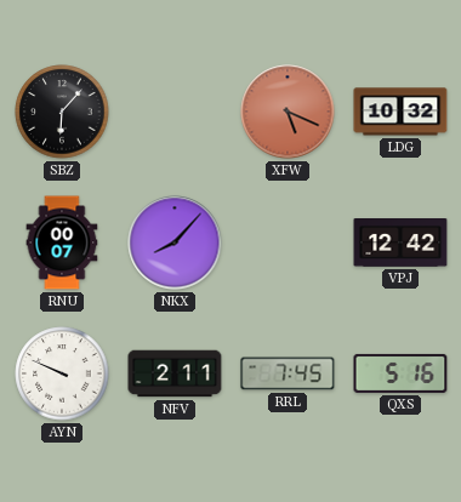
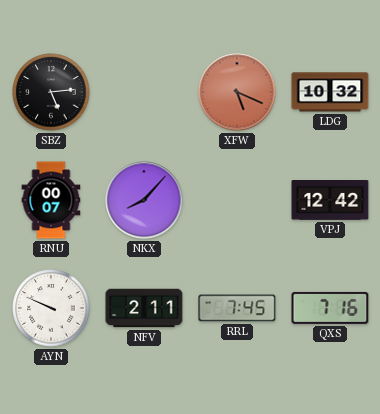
SBZ: 6:07 -> 5:14
QXS: 5:16 -> 7:16
